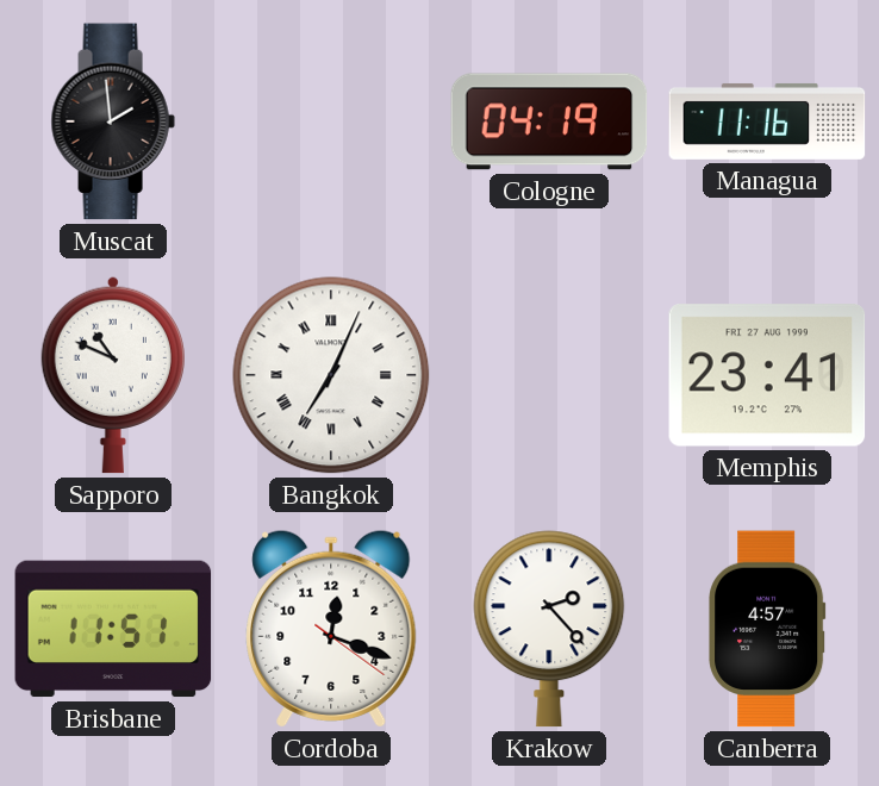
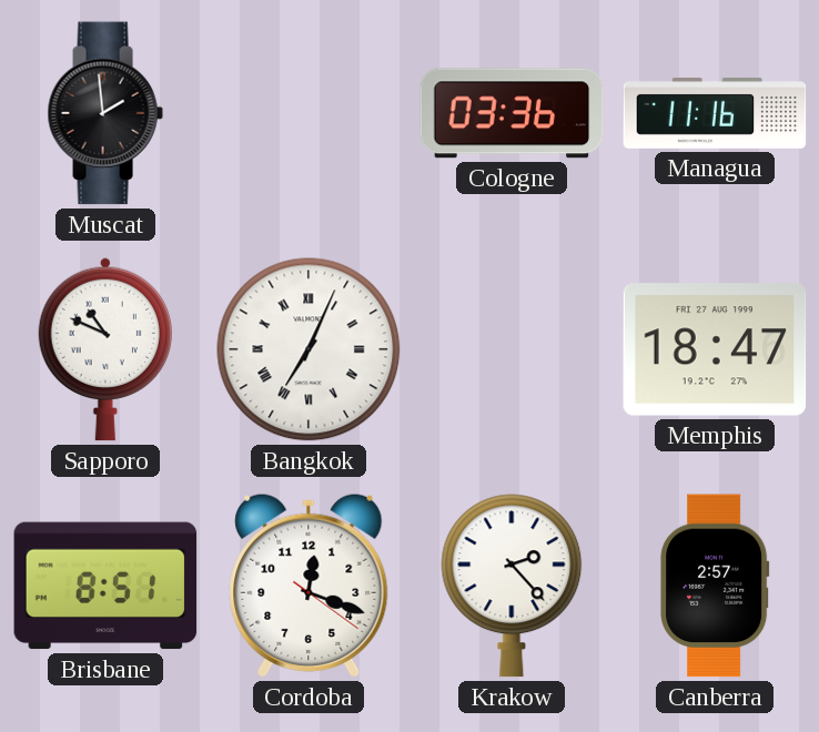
Cologne: 04:19 -> 03:36
Memphis: 23:41 -> 18:47
Brisbane: 11:51 -> 8:51
Canberra: 4:57 -> 2:57
